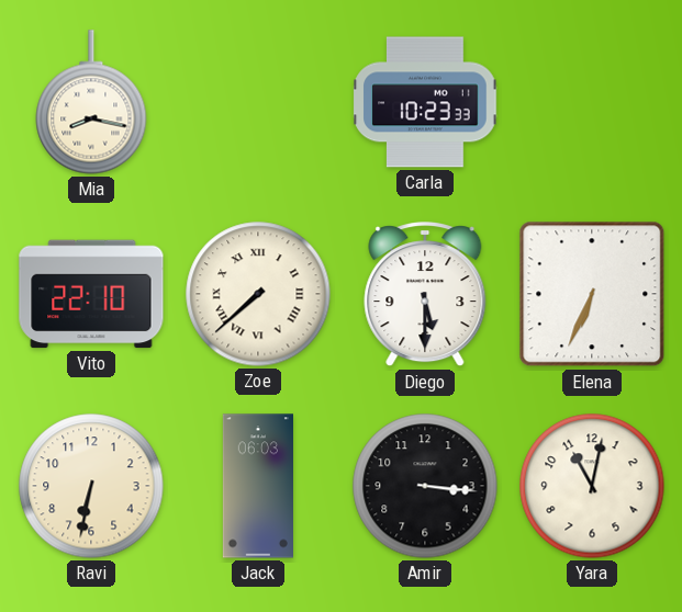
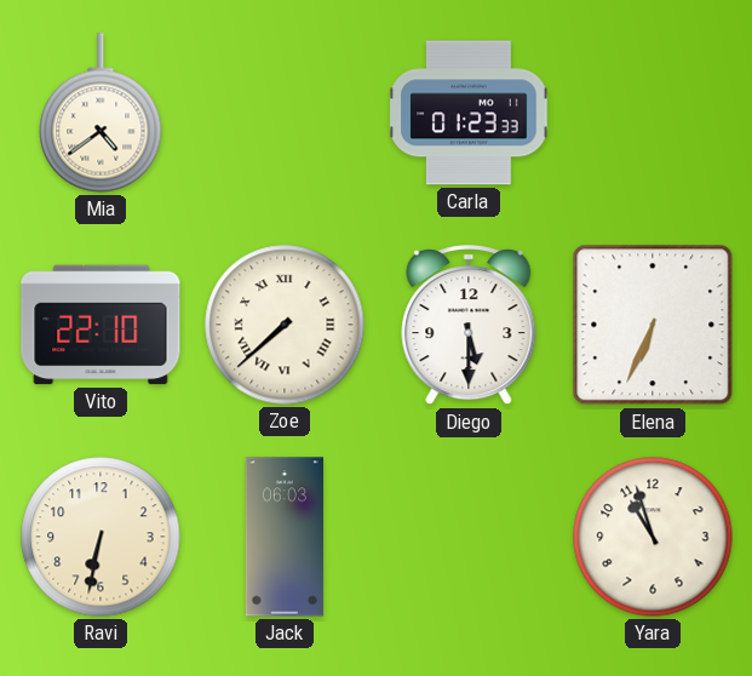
Mia: 8:17 -> 4:39
Carla: 10:23 -> 01:23
Amir: 3:16 -> none
Yara: 11:02 -> 10:57
